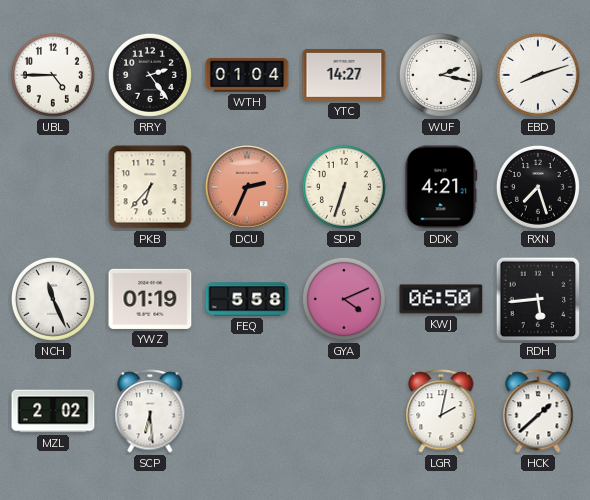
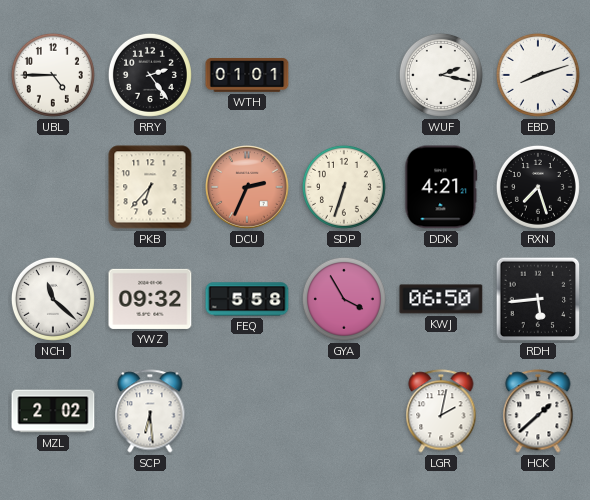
WTH: 01:04 -> 01:01
YTC: 14:27 -> none
NCH: 11:26 -> 11:22
YWZ: 01:19 -> 09:32
GYA: 4:11 -> 3:55
